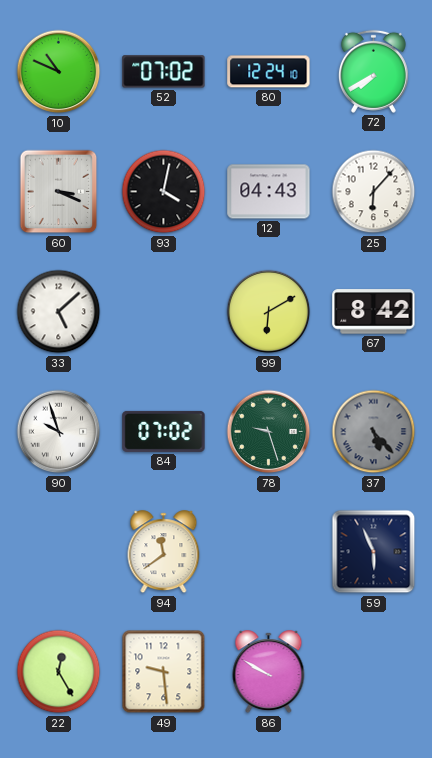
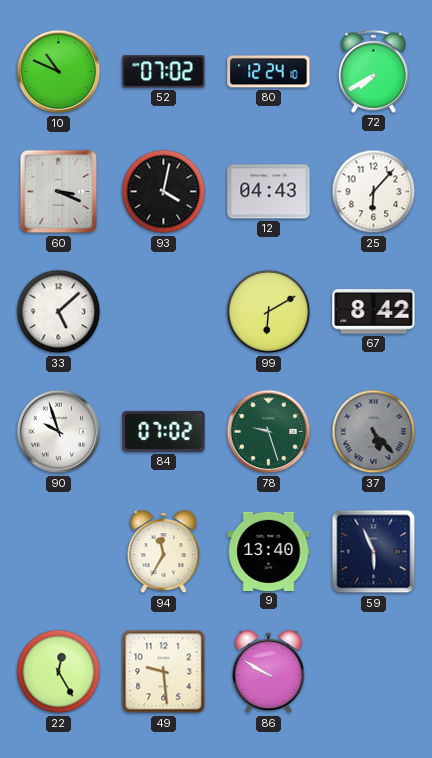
94: 11:39 -> 11:35
9: none -> 13:40
